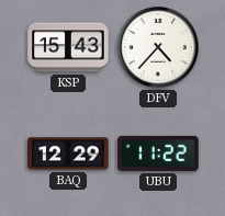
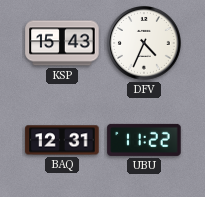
DFV: 4:37 -> 4:34
BAQ: 12:29 -> 12:31
